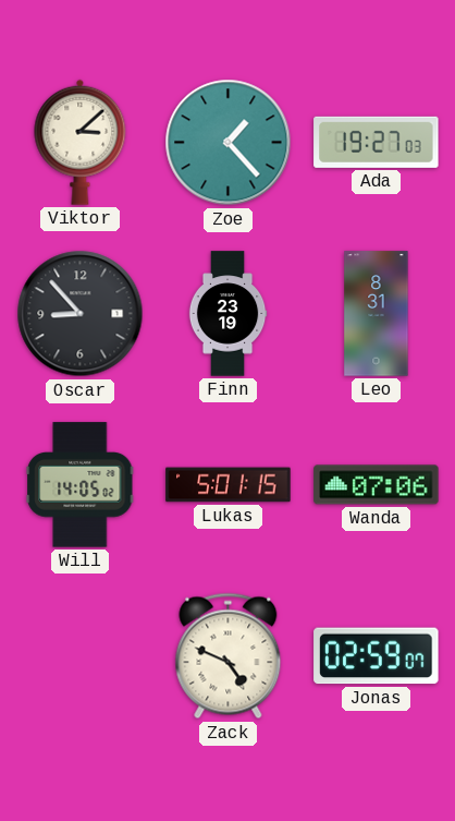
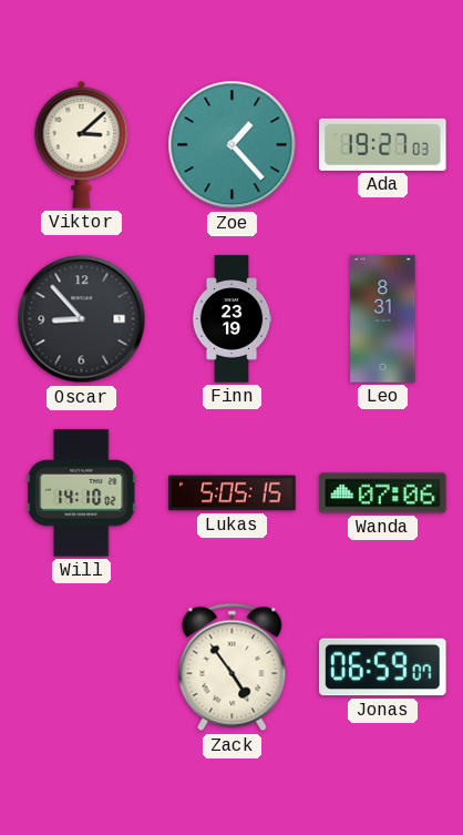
Will: 14:05 -> 14:10
Lukas: 5:01 -> 5:05
Zack: 4:49 -> 4:54
Jonas: 02:59 -> 06:59
